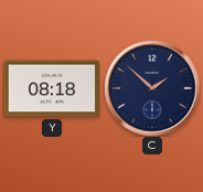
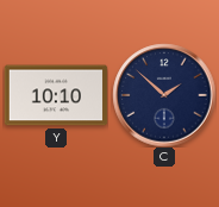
Y: 08:18 -> 10:10
